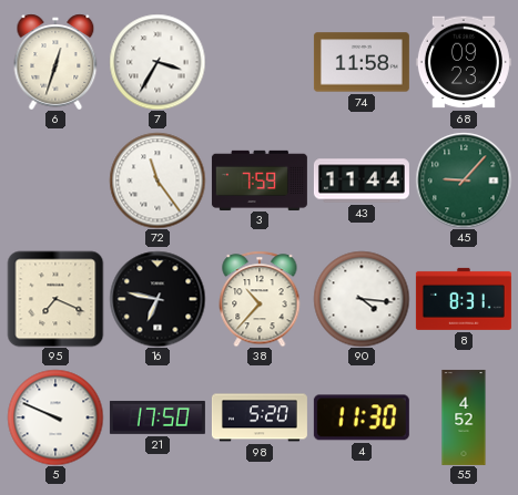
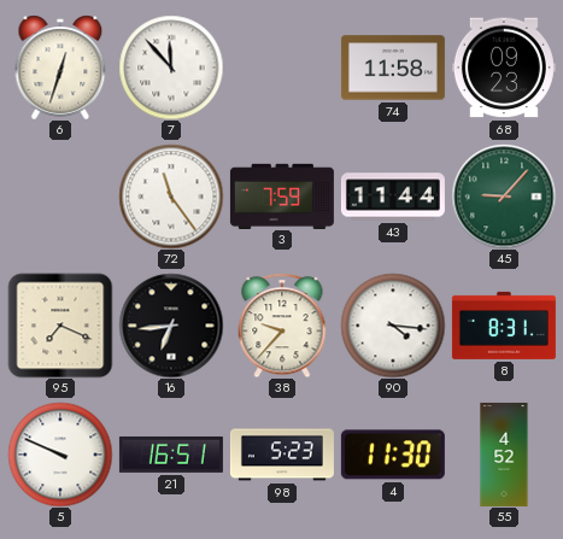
7: 3:35 -> 11:53
16: 6:47 -> 6:44
38: 10:37 -> 9:37
21: 17:50 -> 16:51
98: 5:20 -> 5:23
